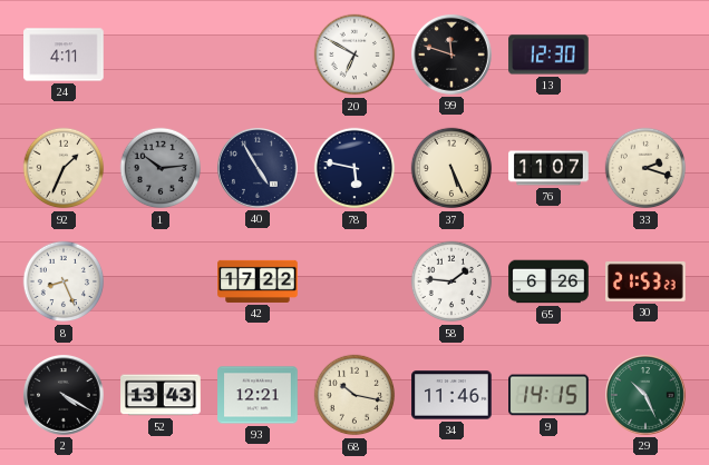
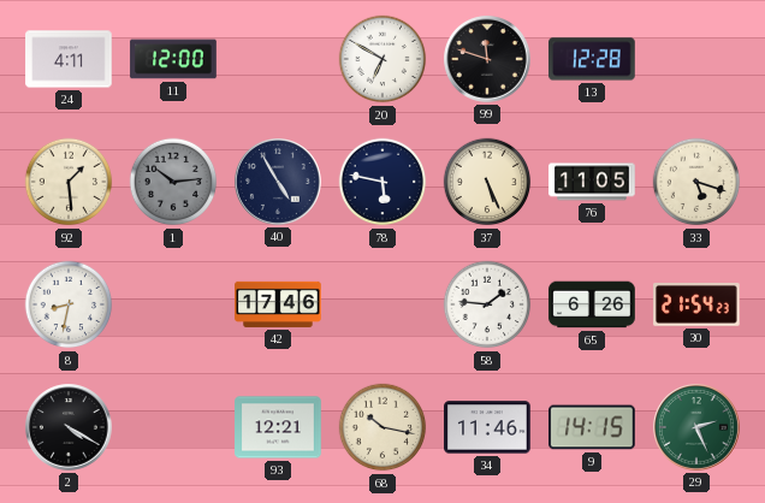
11: none -> 12:00
13: 12:30 -> 12:28
92: 1:34 -> 1:29
76: 11:07 -> 11:05
33: 2:18 -> 5:18
8: 8:26 -> 8:32
42: 17:22 -> 17:46
30: 21:53 -> 21:54
52: 13:43 -> none
29: 10:26 -> 2:26
